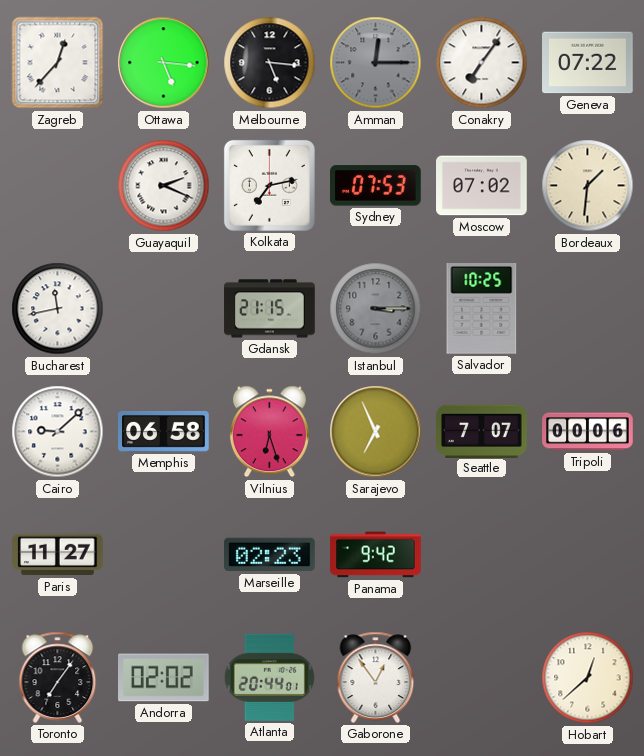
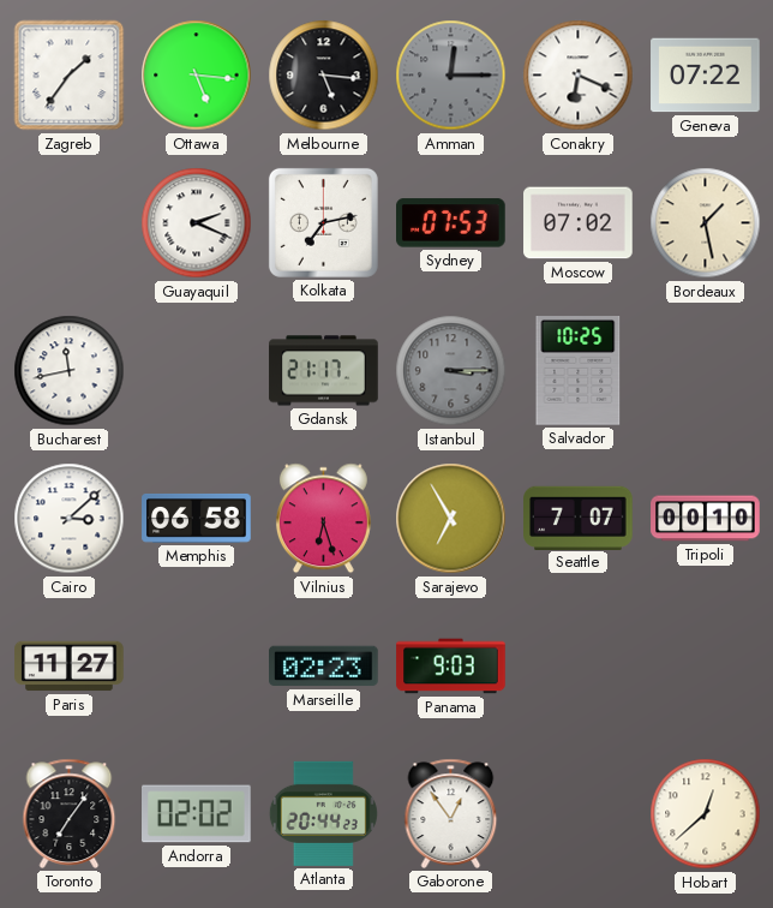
Zagreb: 12:37 -> 1:36
Conakry: 7:06 -> 6:19
Bordeaux: 1:31 -> 1:28
Gdansk: 21:15 -> 21:17
Cairo: 9:08 -> 3:08
Sarajevo: 6:56 -> 6:55
Tripoli: 00:06 -> 00:10
Panama: 9:42 -> 9:03
Atlanta: 20:44:01 -> 20:44:23
